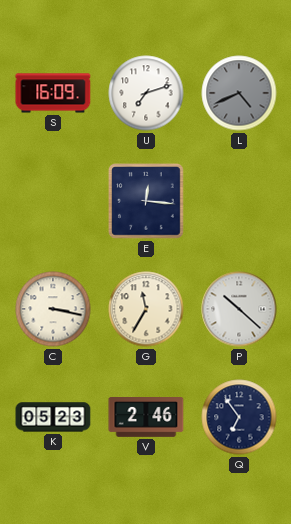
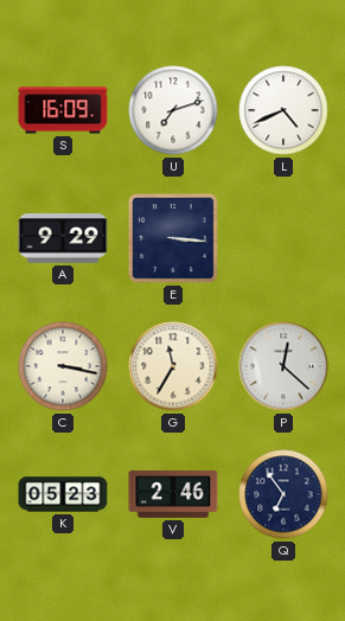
L dial: grey -> white
A: none -> 9:29
E: 12:16 -> 3:16
P: 10:22 -> 12:22
